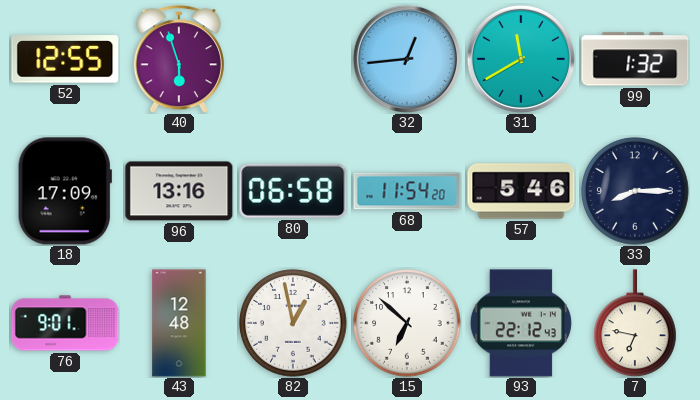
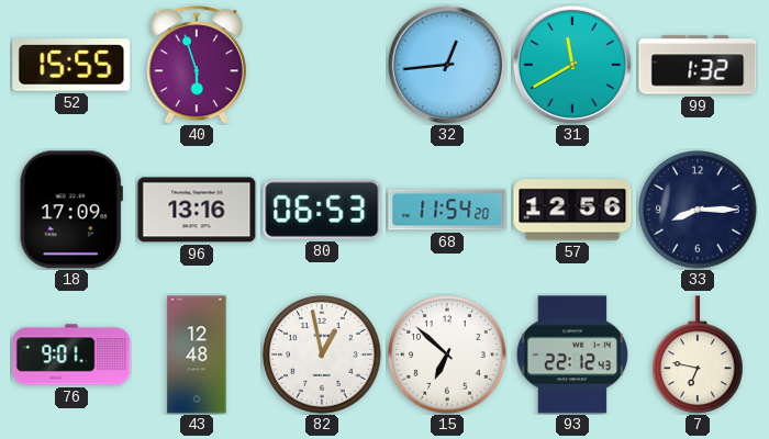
52: 12:55 -> 15:55
80: 06:58 -> 06:53
57: 5:46 -> 12:56
